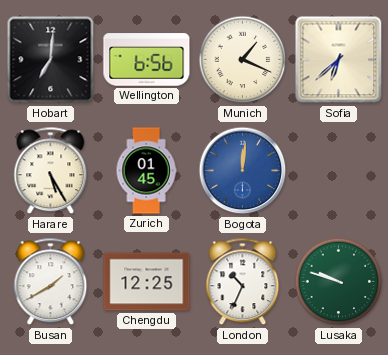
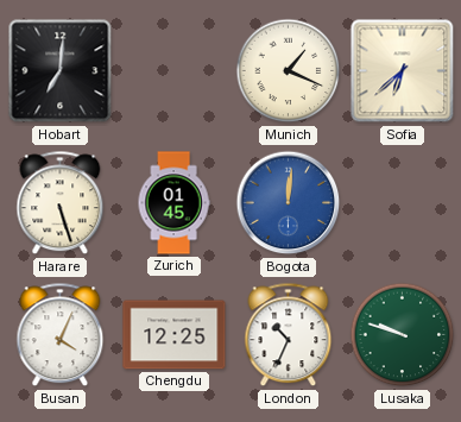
Wellington: 6:56 -> none
Harare: 5:25 -> 5:27
Busan: 1:40 -> 4:04
